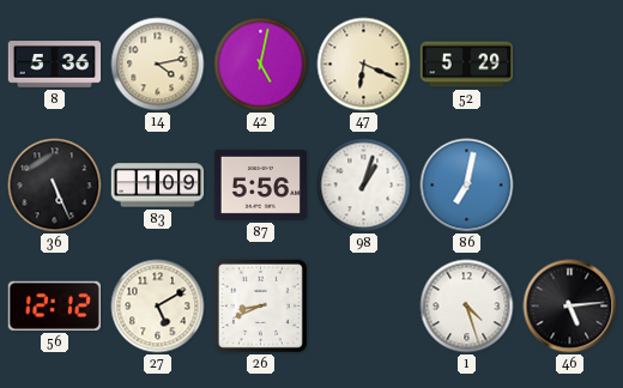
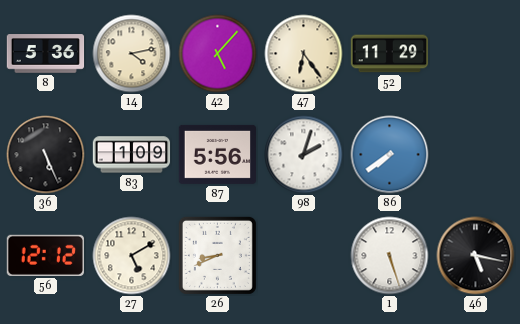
42: 5:02 -> 5:07
47: 6:19 -> 6:24
52: 5:29 -> 11:29
98: 1:03 -> 2:03
86: 7:02 -> 7:39
1: 4:27 -> 5:27
46: 5:14 -> 5:17
